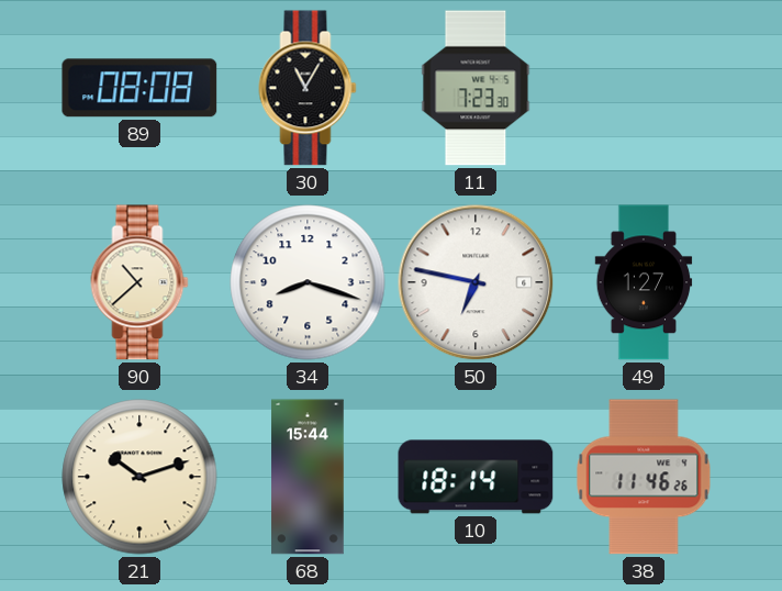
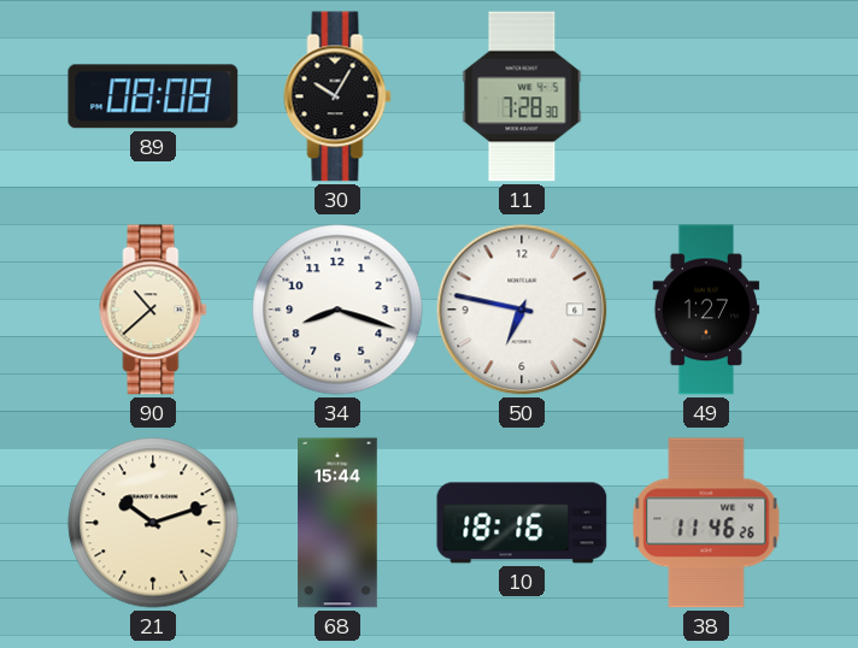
30: 11:05 -> 10:05
11: 7:23 -> 7:28
10: 18:14 -> 18:16
